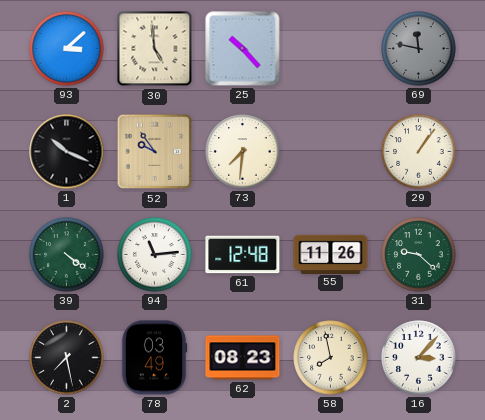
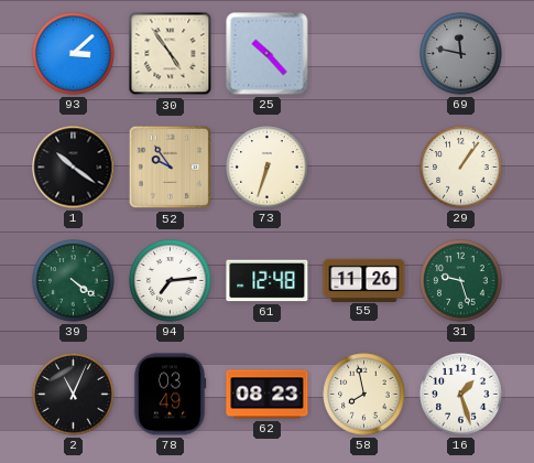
30: 4:59 -> 4:54
1: 10:19 -> 10:21
73: 7:31 -> 6:33
94: 11:14 -> 7:14
31: 9:22 -> 9:27
2: 7:28 -> 11:04
16: 3:07 -> 1:27
